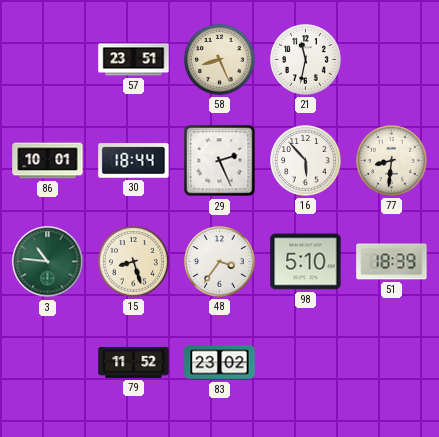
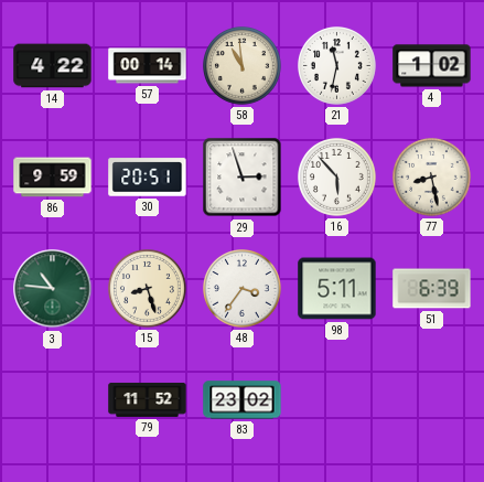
14: none -> 4:22
57: 23:51 -> 00:14
58: 8:26 -> 10:59
4: none -> 1:02
86: 10:01 -> 9:59
30: 18:44 -> 20:51
29: 2:26 -> 2:57
77: 8:31 -> 8:28
98: 5:10 -> 5:11
51: 18:39 -> 6:39
